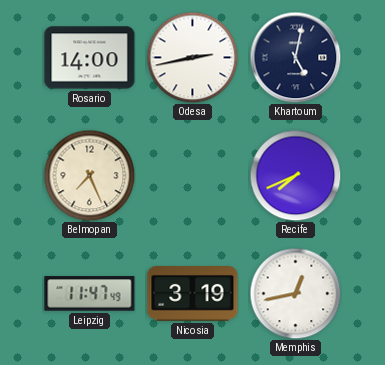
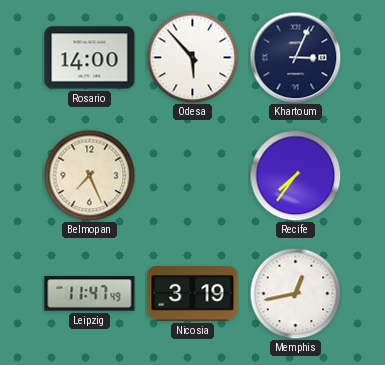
Odesa: 2:43 -> 5:53
Khartoum: 5:02 -> 3:04
Recife: 7:41 -> 7:36
